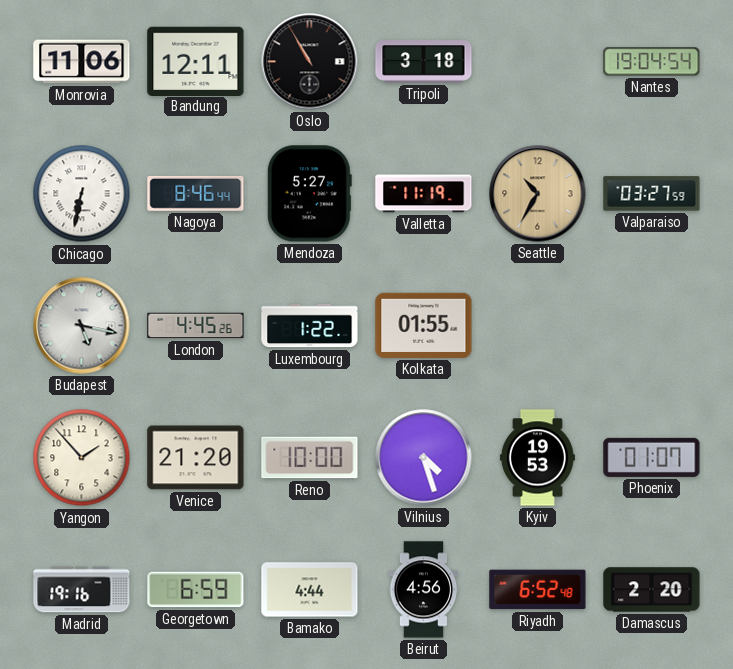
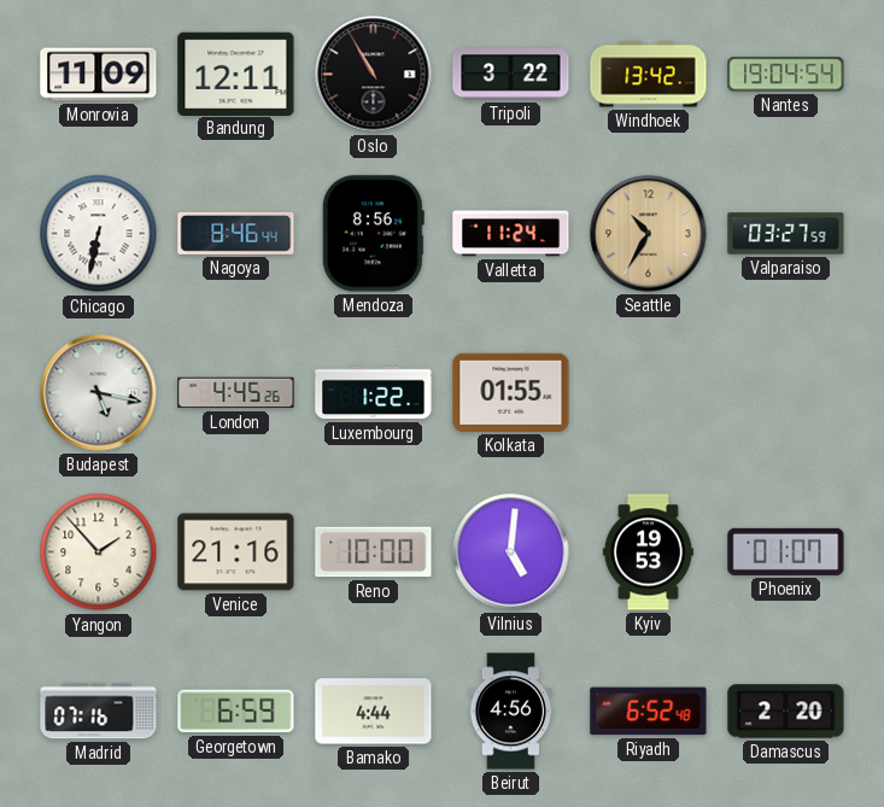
Monrovia: 11:06 -> 11:09
Tripoli: 3:18 -> 3:22
Windhoek: none -> 13:42
Mendoza: 5:27 -> 8:56
Valletta: 11:19 -> 11:24
Venice: 21:20 -> 21:16
Vilnius: 4:27 -> 5:01
Madrid: 19:16 -> 07:16
